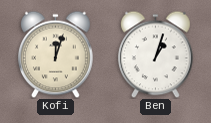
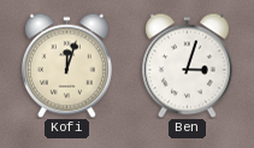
Ben: 1:03 -> 3:03
